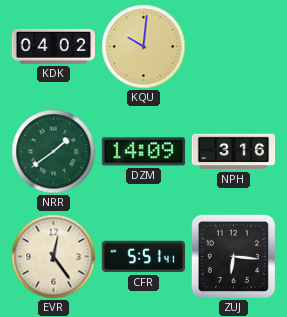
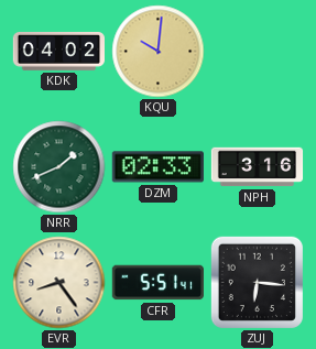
NRR: 1:39 -> 1:41
DZM: 14:09 -> 02:33
EVR: 12:24 -> 8:24
